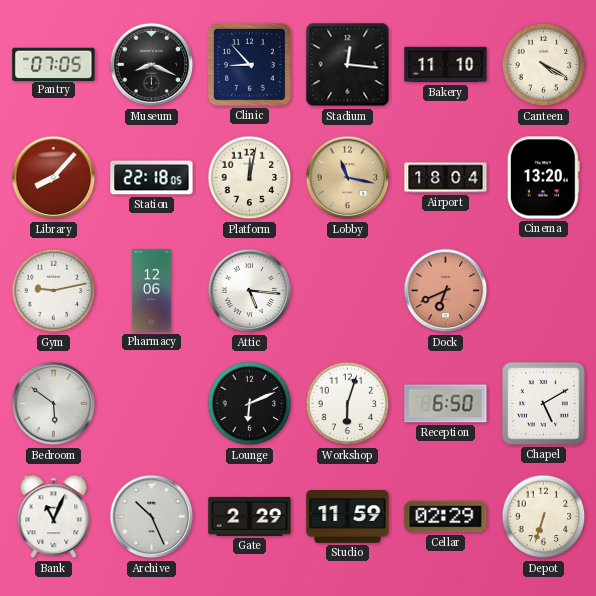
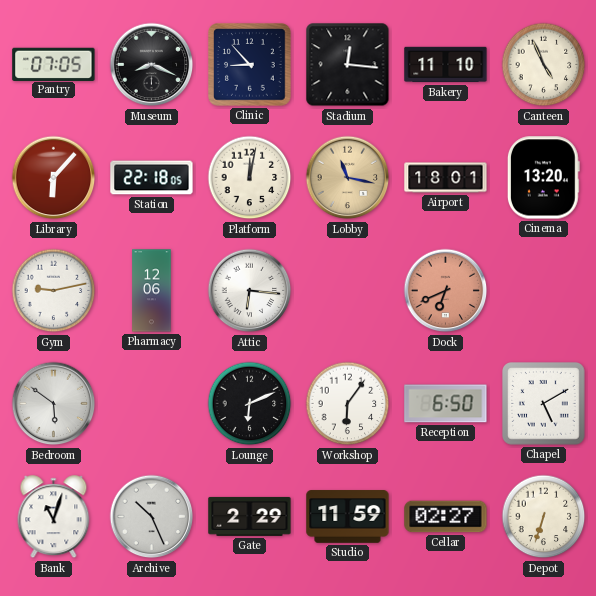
Canteen: 4:20 -> 4:56
Library: 8:07 -> 6:07
Airport: 18:04 -> 18:01
Attic: 5:16 -> 6:16
Workshop: 6:03 -> 6:06
Bank: 11:04 -> 11:03
Cellar: 02:29 -> 02:27
